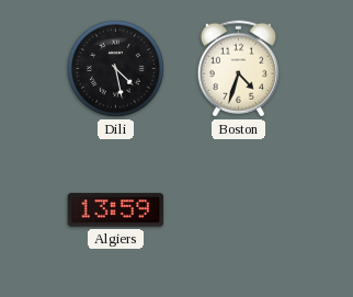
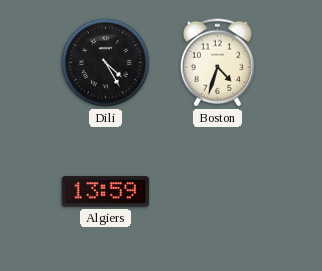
Dili: 4:28 -> 4:25
